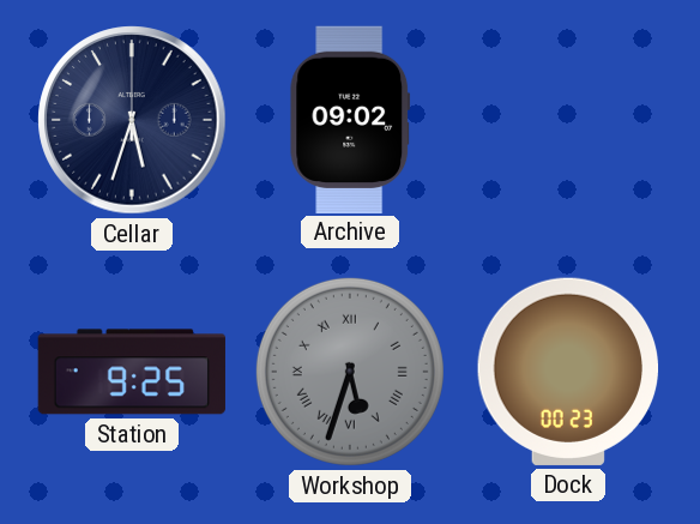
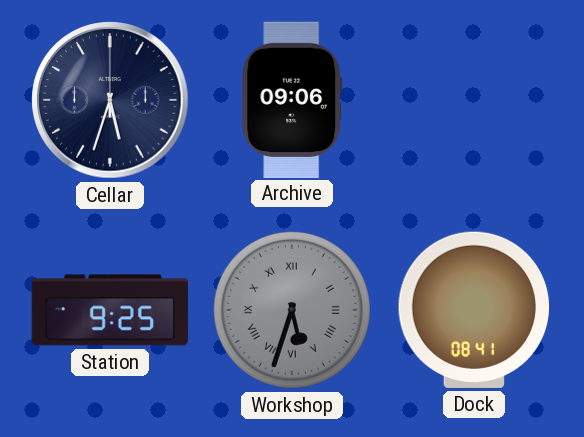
Archive: 09:02 -> 09:06
Dock: 00:23 -> 08:41
